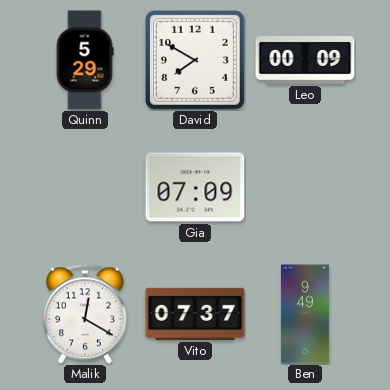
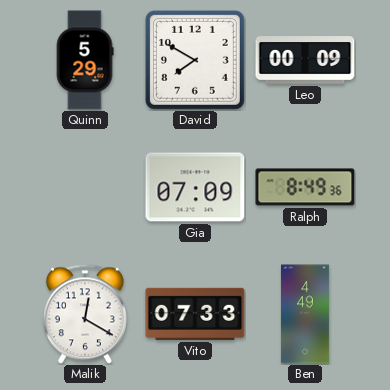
Ralph: none -> 8:49
Vito: 07:37 -> 07:33
Ben: 9:49 -> 4:49
